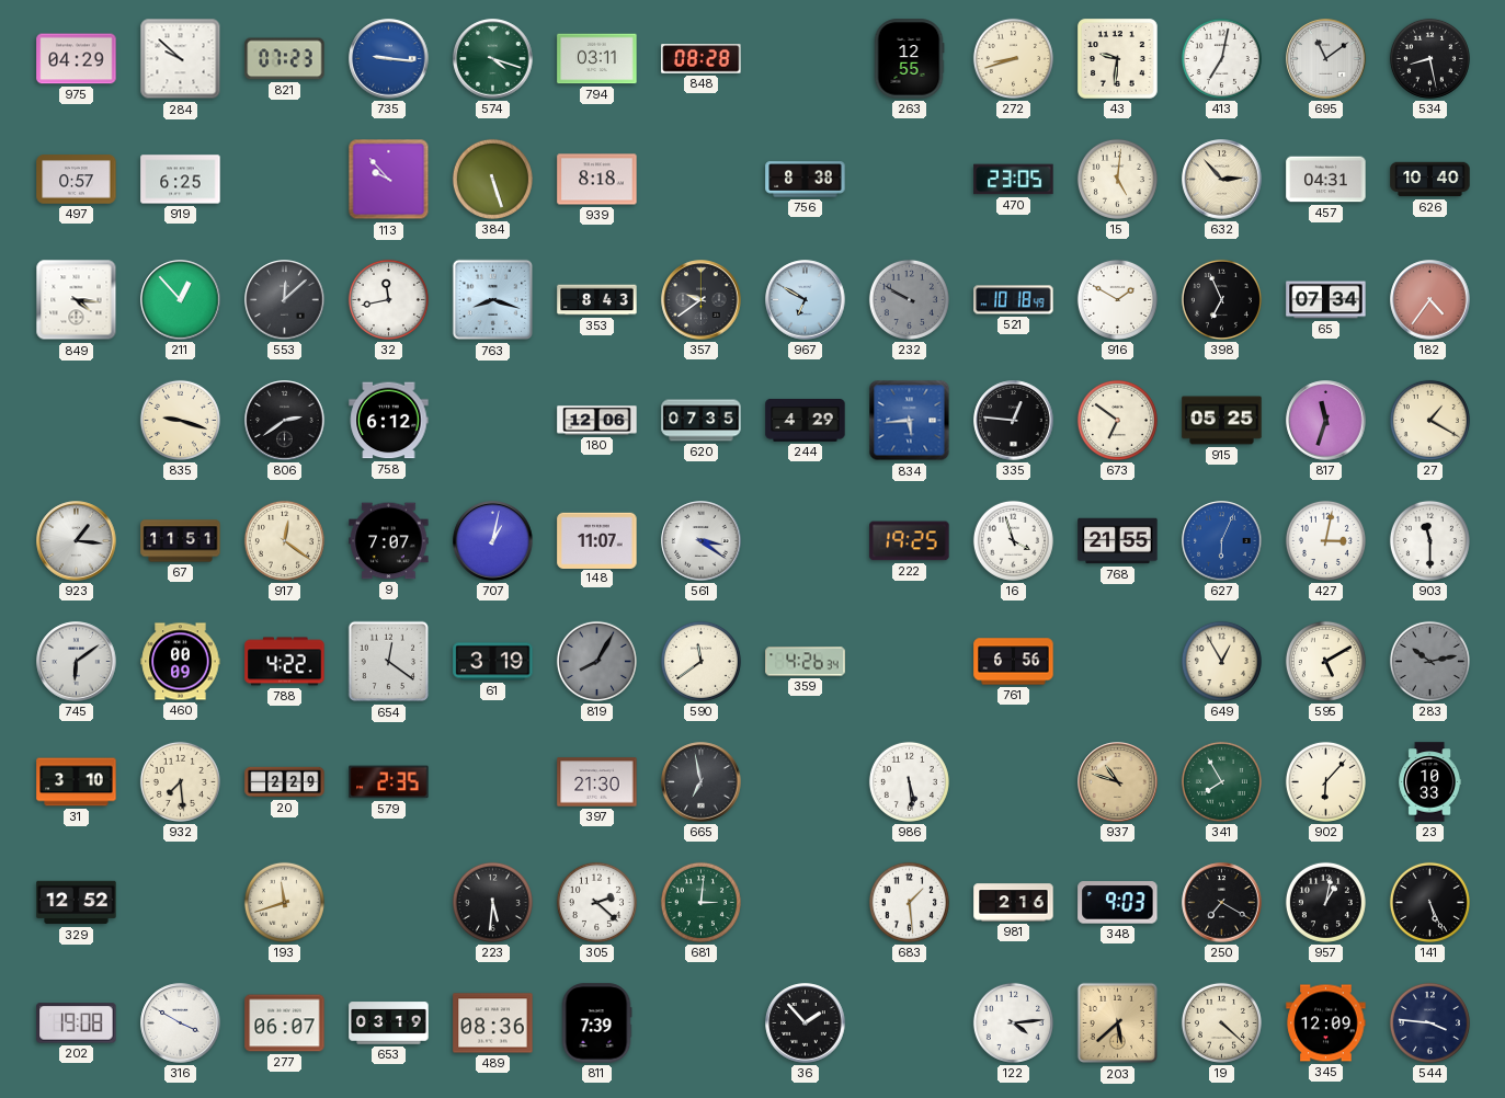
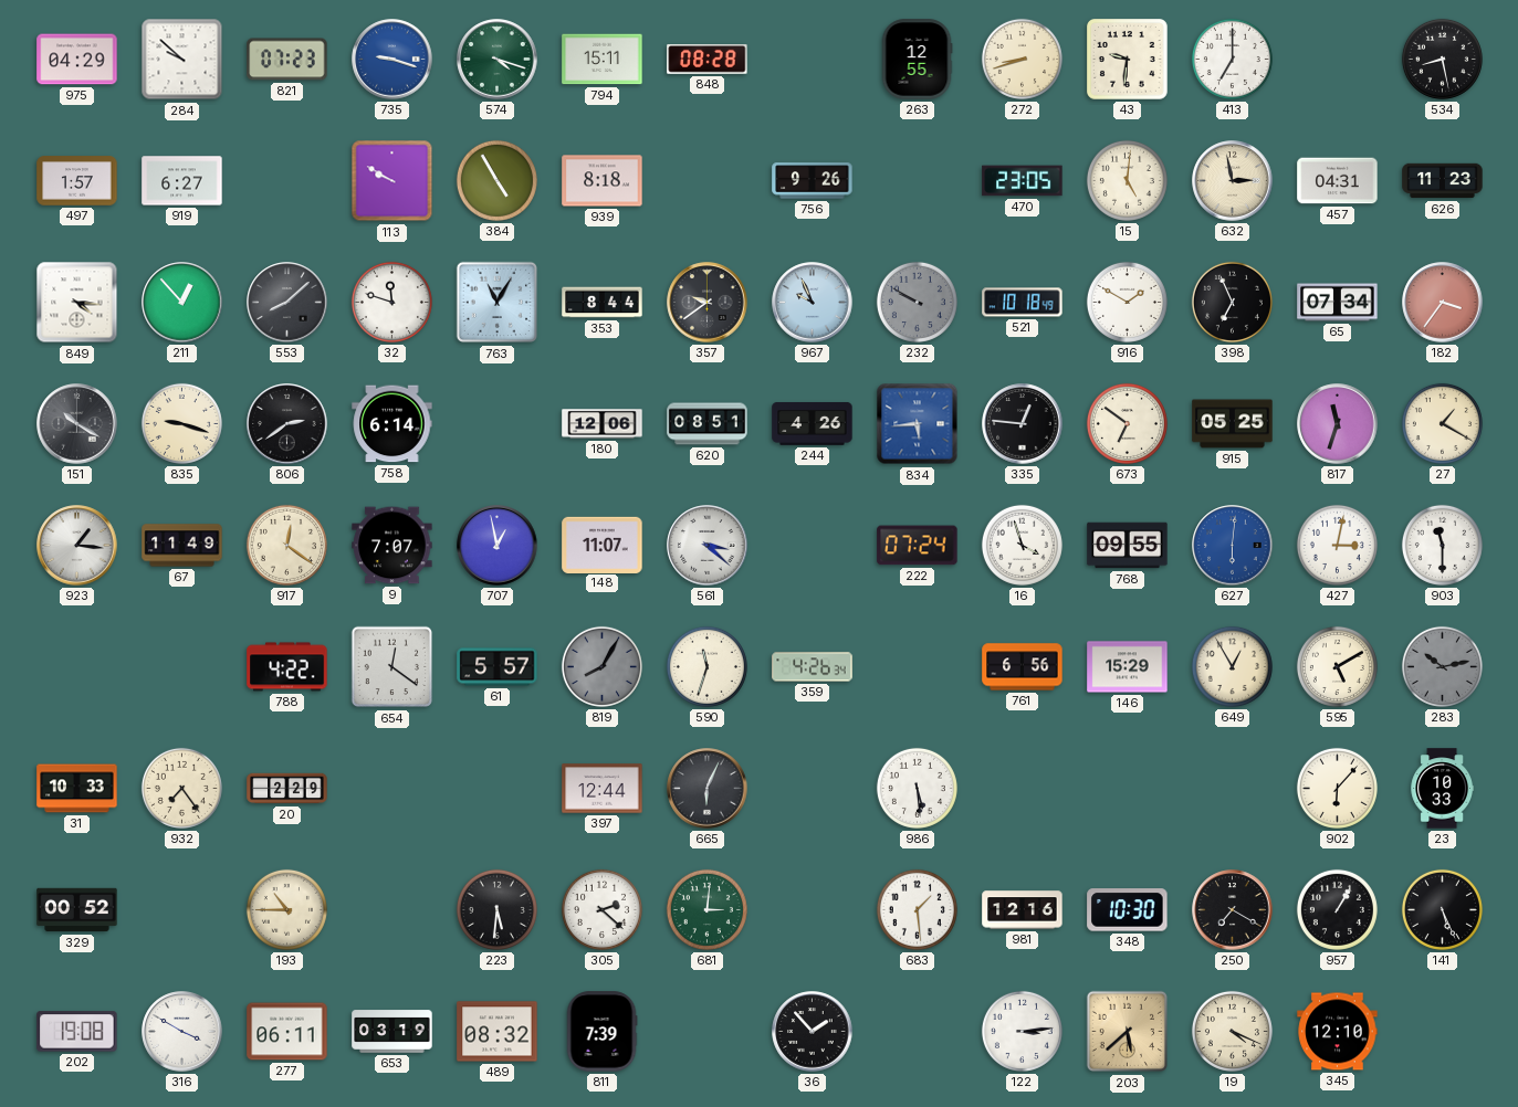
735: 9:16 -> 9:18
794: 03:11 -> 15:11
413: 7:02 -> 7:00
695: 11:09 -> none
497: 0:57 -> 1:57
919: 6:25 -> 6:27
113: 9:53 -> 9:50
384: 5:27 -> 4:55
756: 8:38 -> 9:26
632: 2:53 -> 2:58
626: 10:40 -> 11:23
553: 12:08 -> 8:08
32: 11:43 -> 11:48
763: 8:18 -> 11:05
353: 8:43 -> 8:44
967: 6:50 -> 9:56
182: 4:36 -> 3:36
151: none -> 10:20
758: 6:12 -> 6:14
620: 07:35 -> 08:51
244: 4:29 -> 4:26
67: 11:51 -> 11:49
707: 1:02 -> 12:58
561: 3:21 -> 3:22
222: 19:25 -> 07:24
768: 21:55 -> 09:55
627: 6:04 -> 6:01
745: 6:09 -> none
460: 00:09 -> none
61: 3:19 -> 5:57
590: 11:39 -> 11:33
146: none -> 15:29
31: 3:10 -> 10:33
932: 7:29 -> 7:24
579: 2:35 -> none
397: 21:30 -> 12:44
665: 6:58 -> 6:04
937: 10:48 -> none
341: 7:55 -> none
329: 12:52 -> 00:52
193: 11:42 -> 10:45
981: 2:16 -> 12:16
348: 9:03 -> 10:30
957: 1:02 -> 1:05
277: 06:07 -> 06:11
489: 08:36 -> 08:32
122: 4:14 -> 3:14
19: 4:22 -> 4:19
345: 12:09 -> 12:10
544: 3:46 -> none
